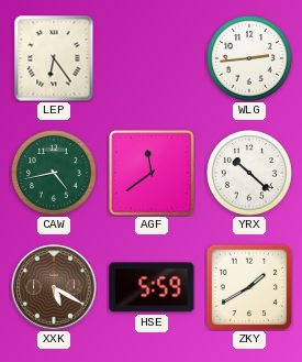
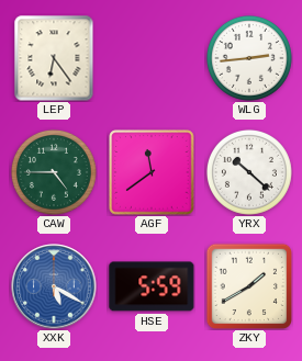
CAW: 4:43 -> 4:45
XXK dial: brown -> blue
